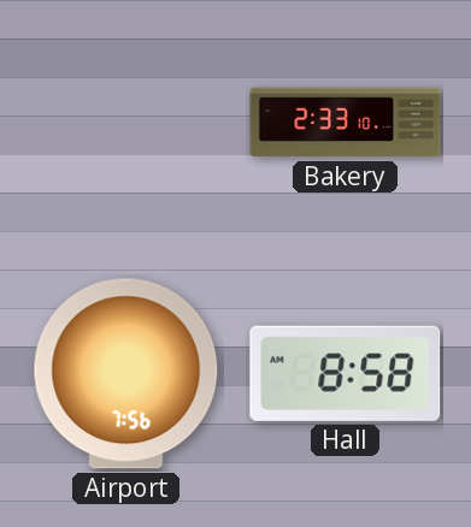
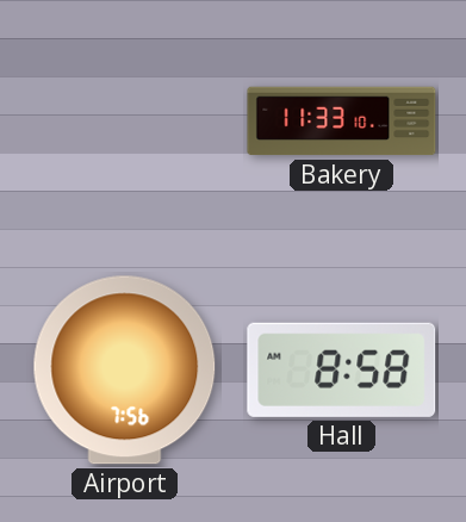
Bakery: 2:33 -> 11:33
